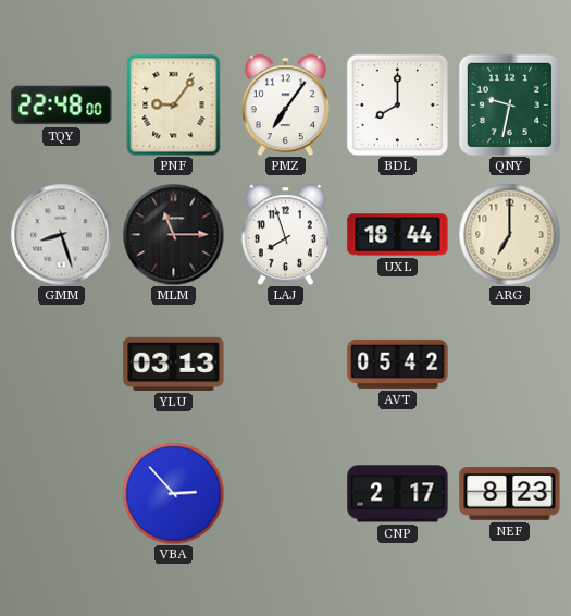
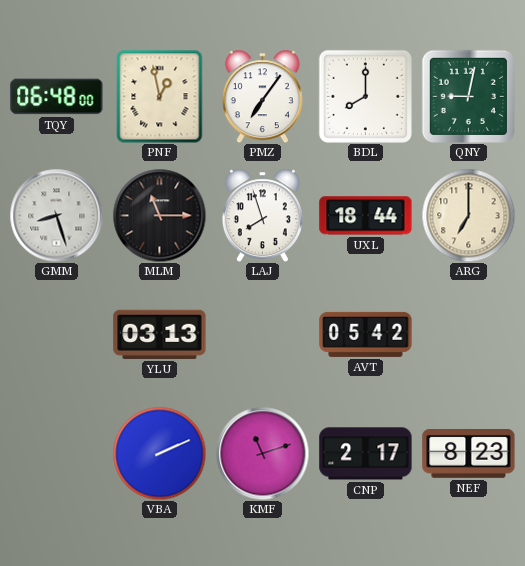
TQY: 22:48 -> 06:48
PNF: 9:06 -> 12:58
QNY: 9:32 -> 9:02
VBA: 2:53 -> 2:11
KMF: none -> 11:12
